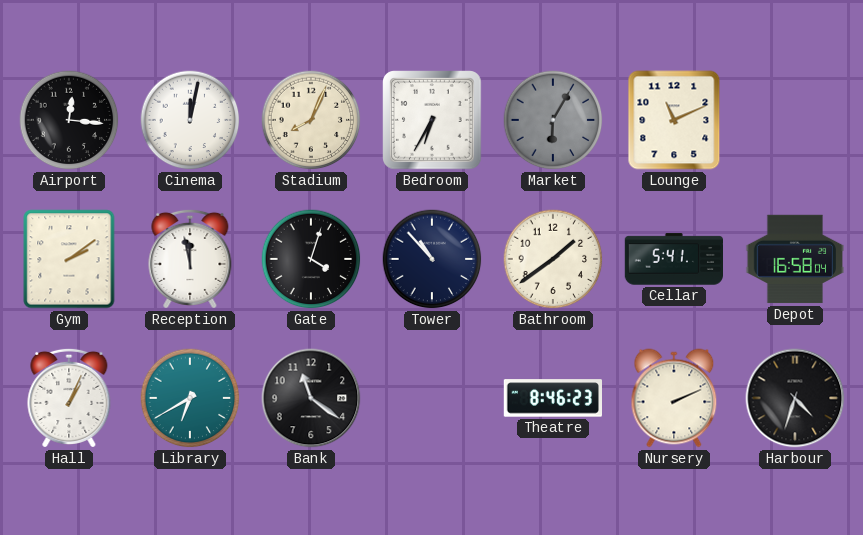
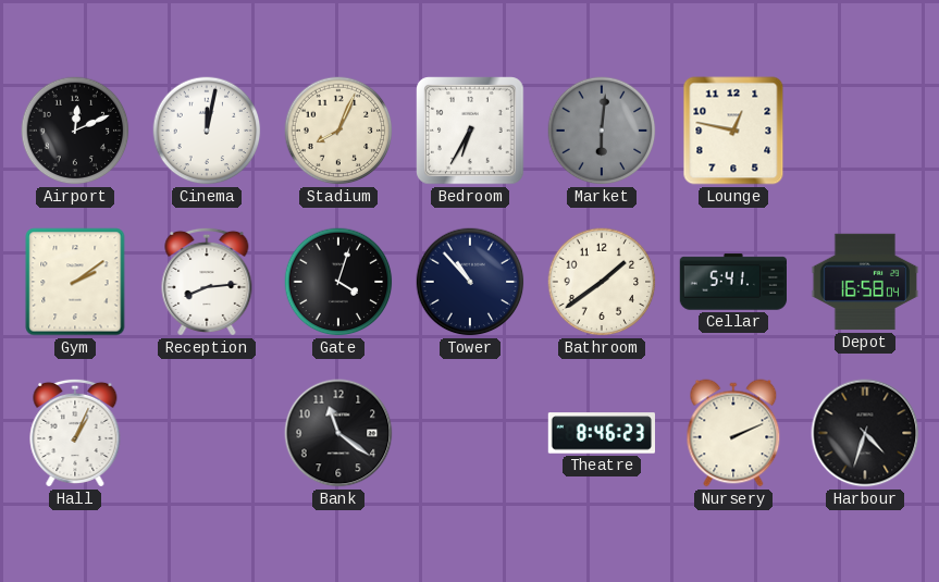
Airport: 12:16 -> 12:11
Market: 6:05 -> 6:01
Lounge: 11:11 -> 12:47
Reception: 11:58 -> 8:14
Library: 6:40 -> none
